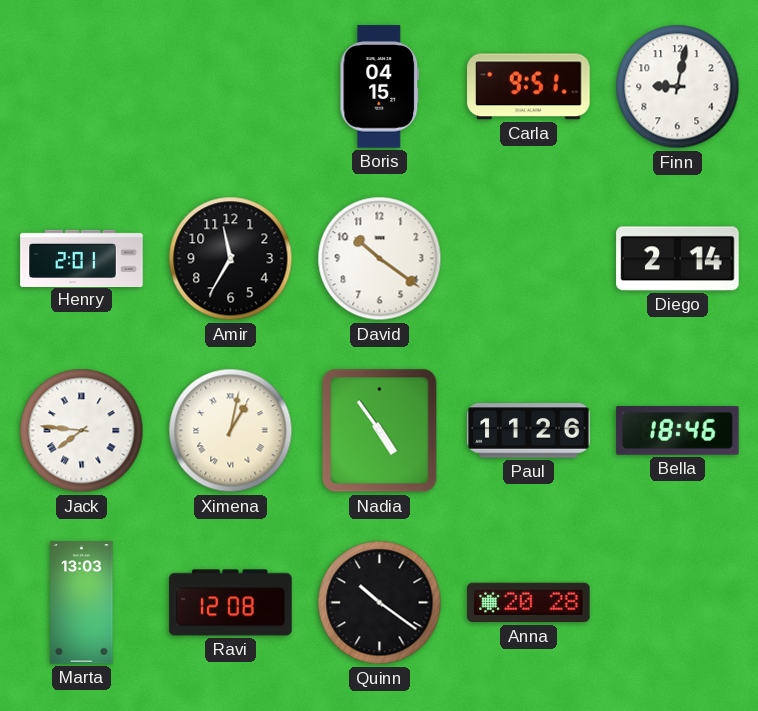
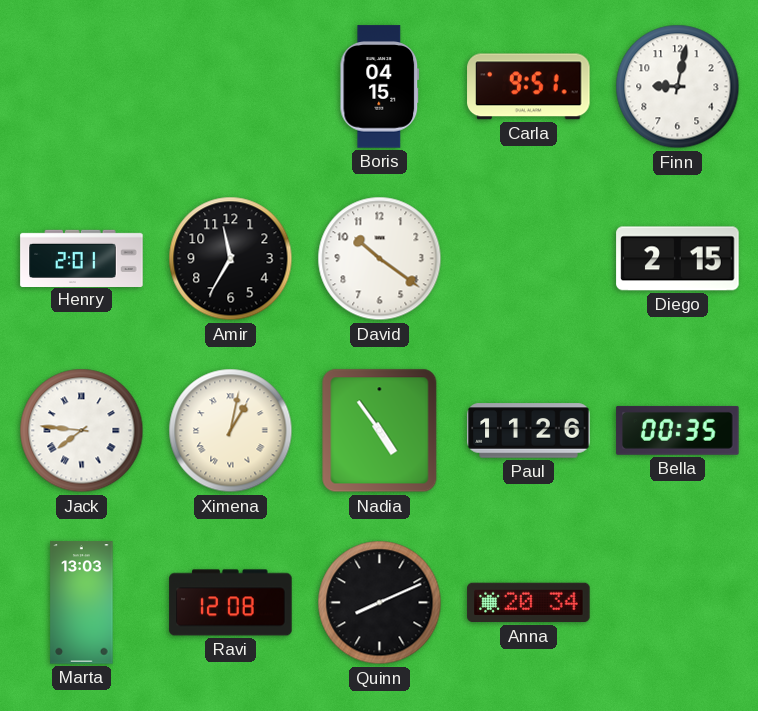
Diego: 2:14 -> 2:15
Bella: 18:46 -> 00:35
Quinn: 10:21 -> 8:11
Anna: 20:28 -> 20:34
